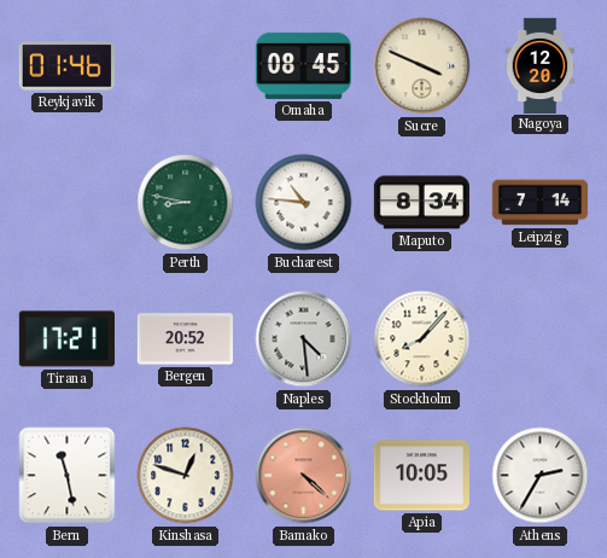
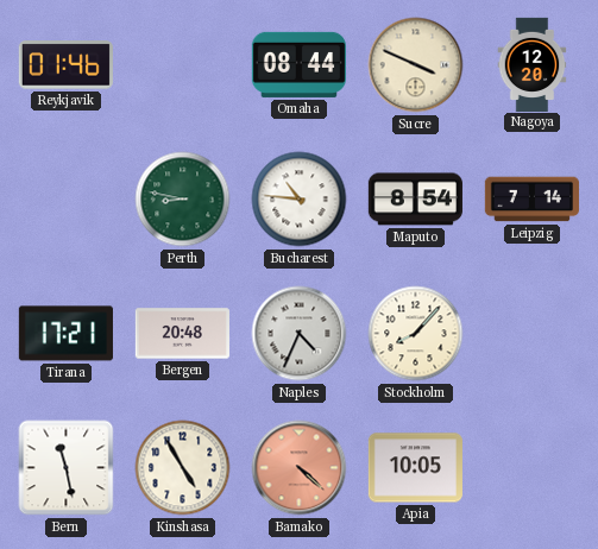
Omaha: 08:45 -> 08:44
Maputo: 8:34 -> 8:54
Bergen: 20:52 -> 20:48
Naples: 4:29 -> 4:34
Kinshasa: 12:48 -> 4:55
Athens: 2:35 -> none
